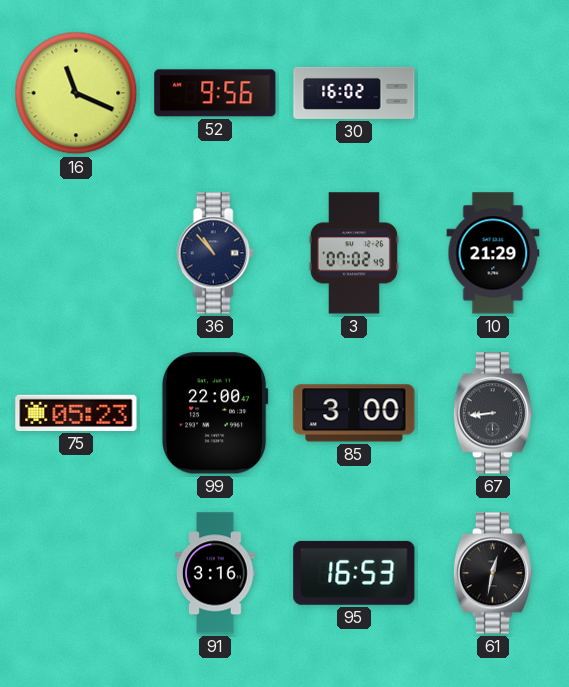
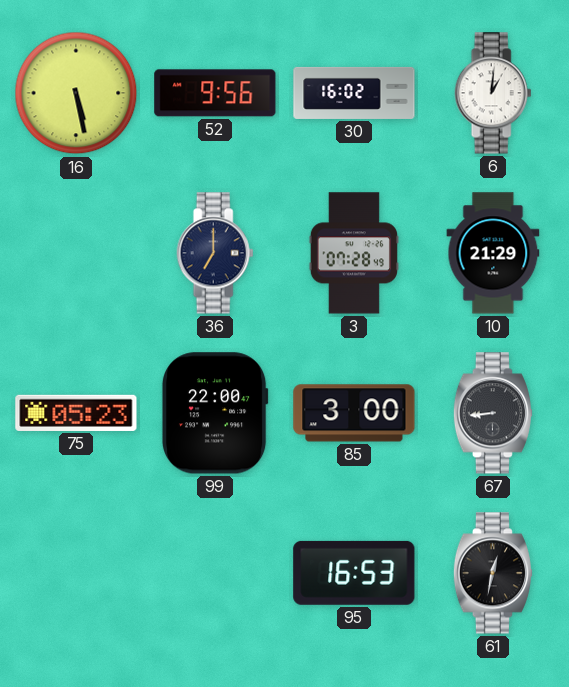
16: 11:19 -> 5:28
6: none -> 1:01
36: 10:53 -> 7:00
3: 07:02 -> 07:28
91: 3:16 -> none
